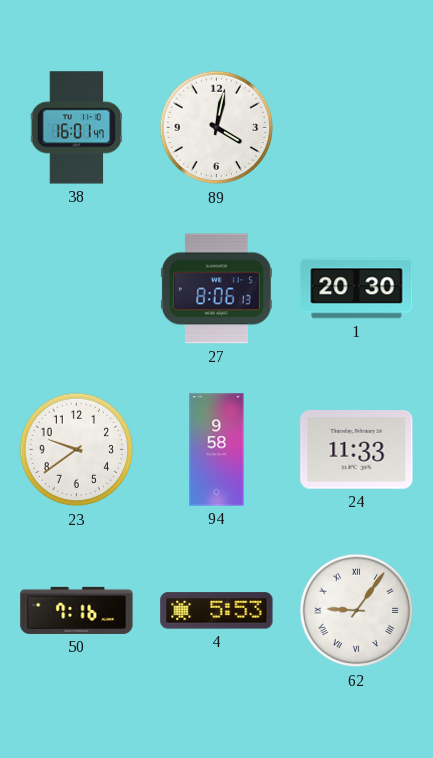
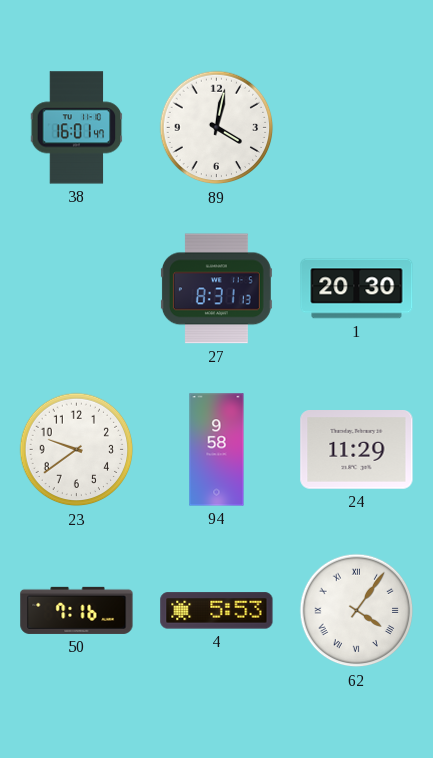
27: 8:06 -> 8:31
24: 11:33 -> 11:29
62: 9:06 -> 4:06
